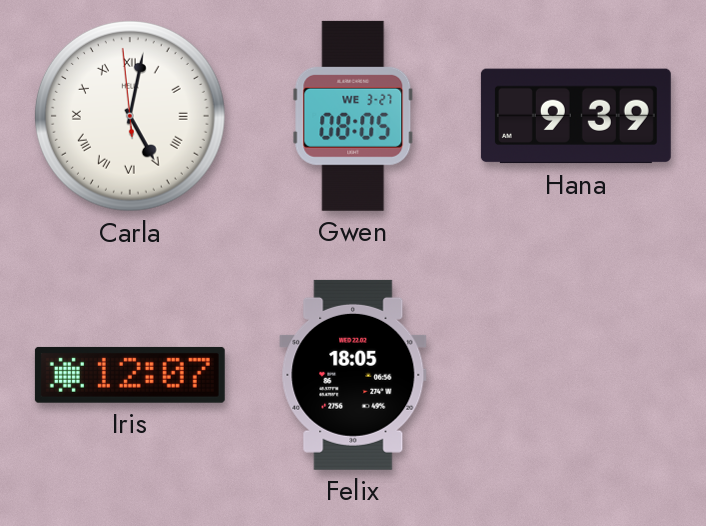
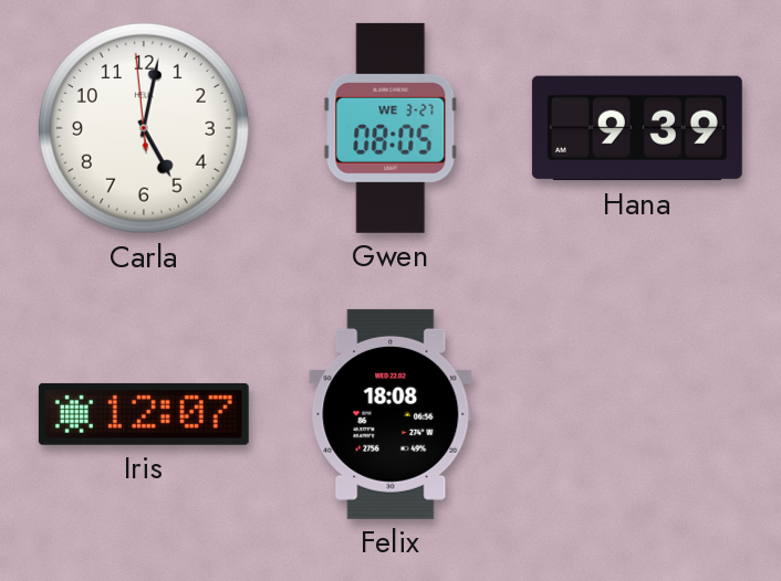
Carla numerals: Roman -> Arabic
Felix: 18:05 -> 18:08
